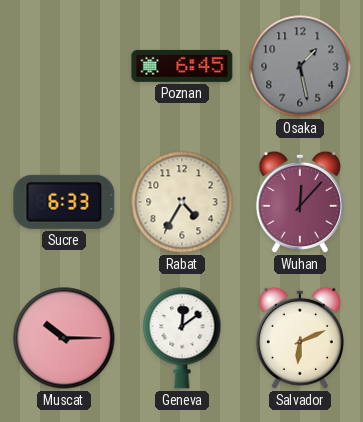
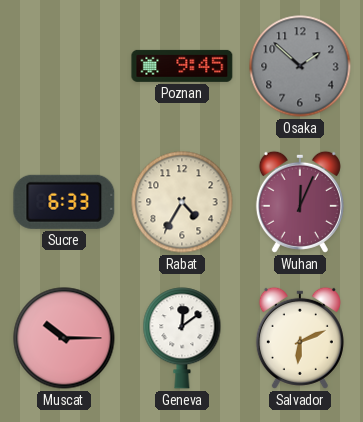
Poznan: 6:45 -> 9:45
Osaka: 1:28 -> 1:52
Wuhan: 12:07 -> 12:04
